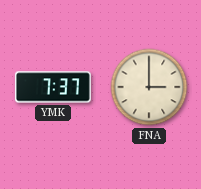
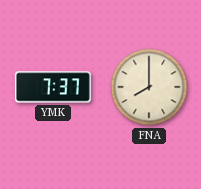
FNA: 3:00 -> 8:00
